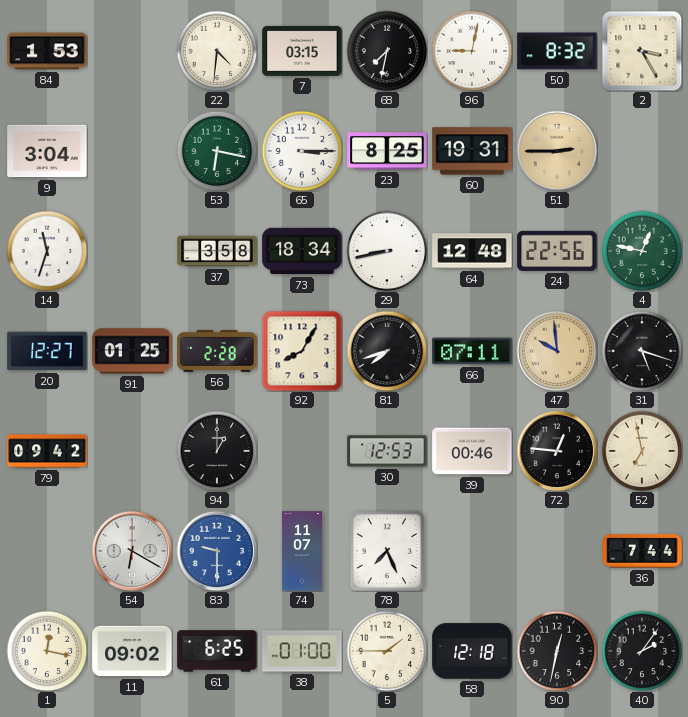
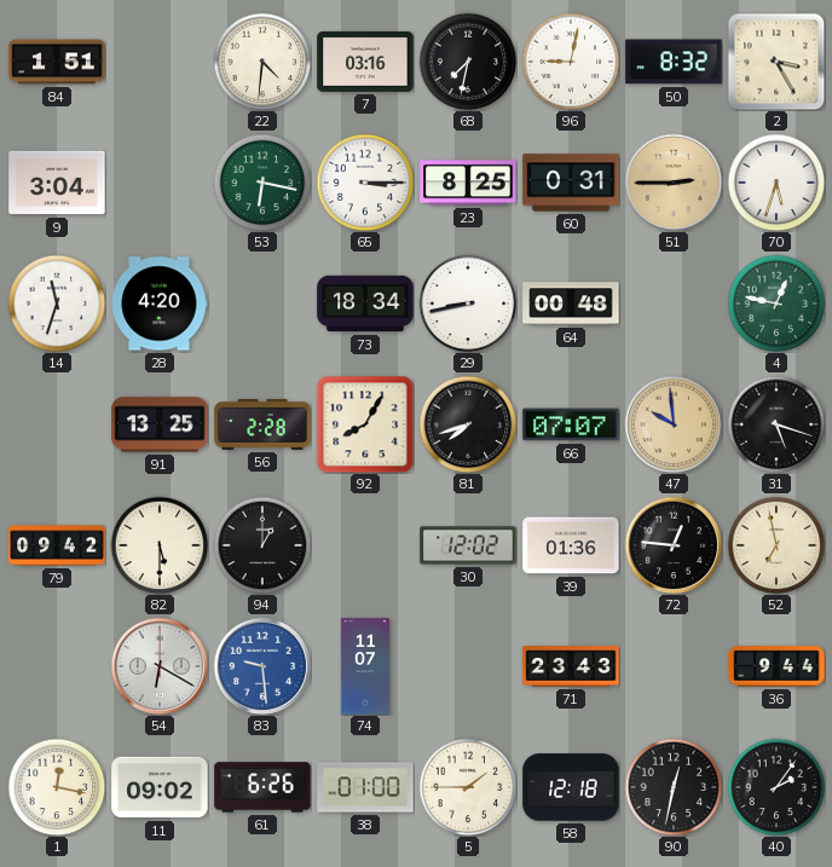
84: 1:53 -> 1:51
7: 03:15 -> 03:16
60: 19:31 -> 0:31
70: none -> 5:33
28: none -> 4:20
37: 3:58 -> none
64: 12:48 -> 00:48
24: 22:56 -> none
20: 12:27 -> none
91: 01:25 -> 13:25
66: 07:11 -> 07:07
82: none -> 5:30
30: 12:53 -> 12:02
39: 00:46 -> 01:36
83: 9:30 -> 9:29
78: 7:26 -> none
71: none -> 23:43
36: 7:44 -> 9:44
61: 6:25 -> 6:26
